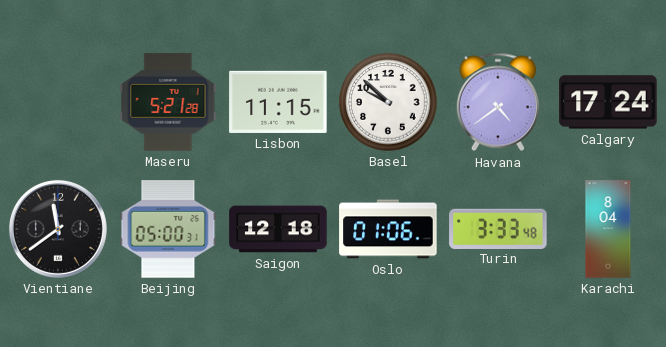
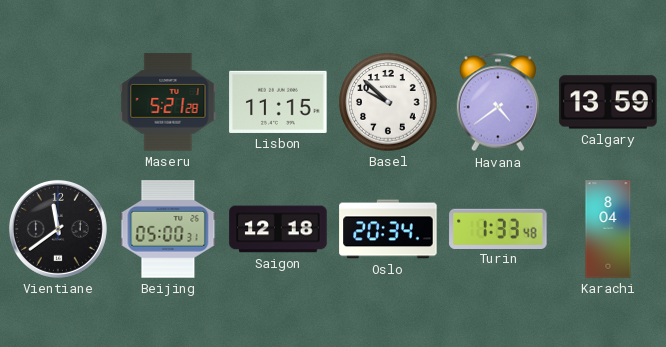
Calgary: 17:24 -> 13:59
Oslo: 01:06 -> 20:34
Turin: 3:33 -> 1:33
